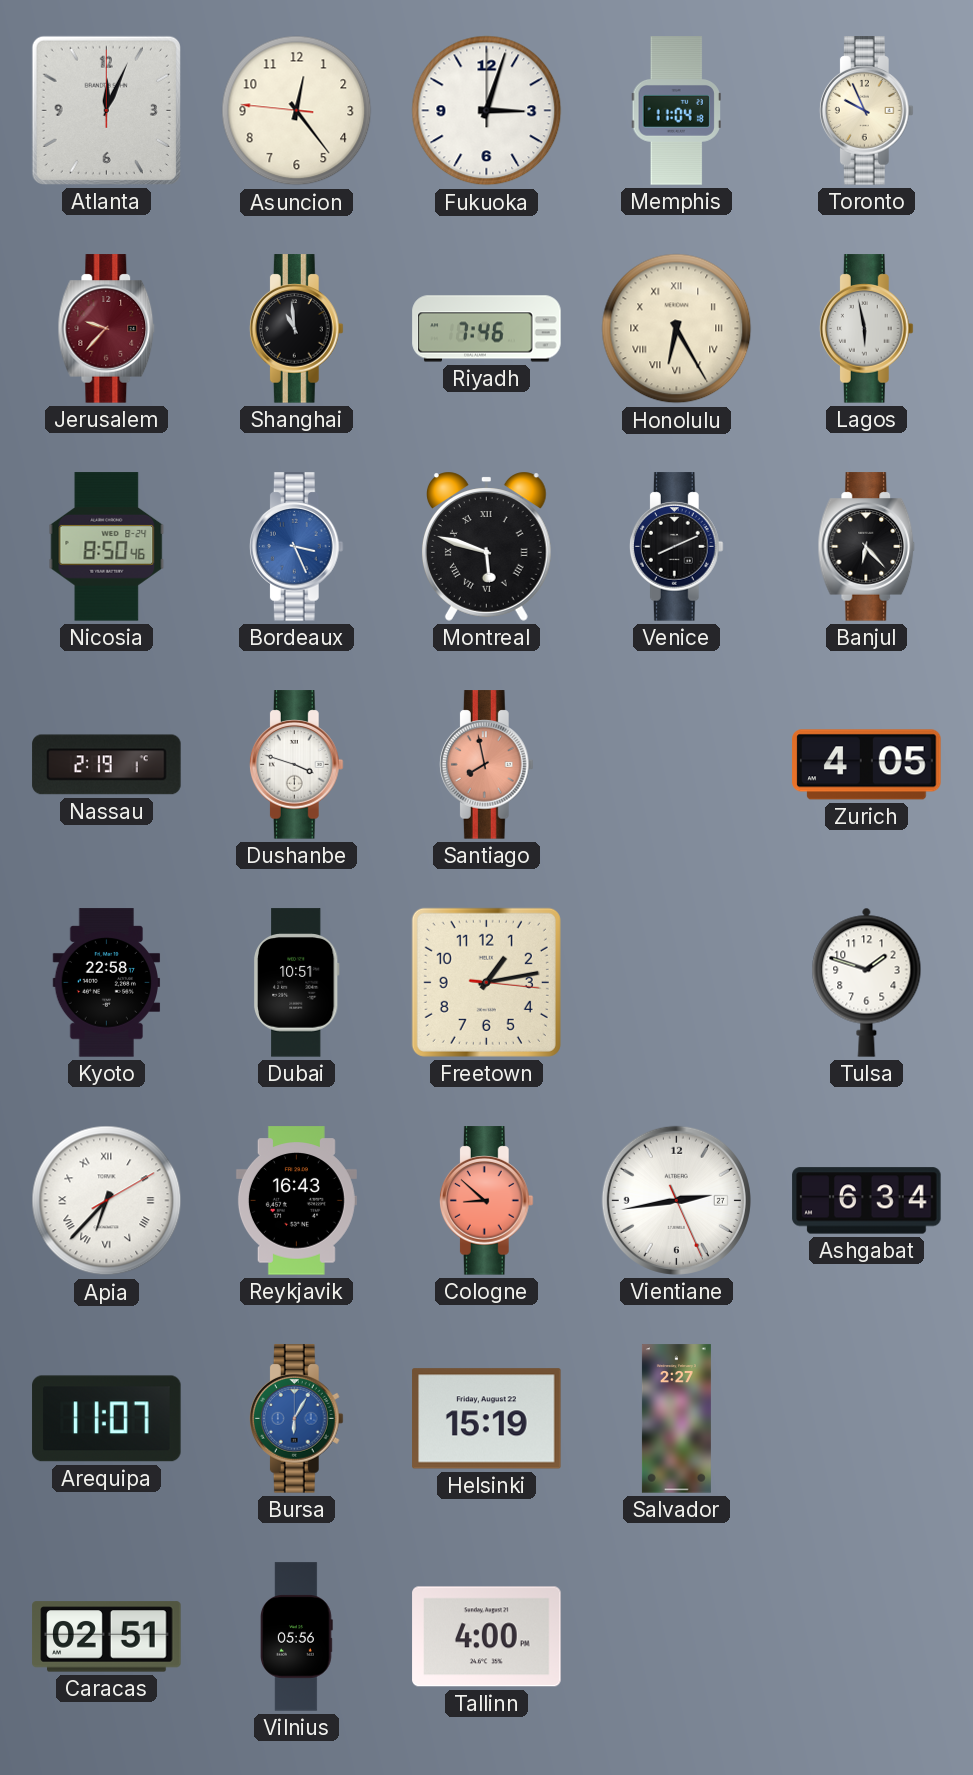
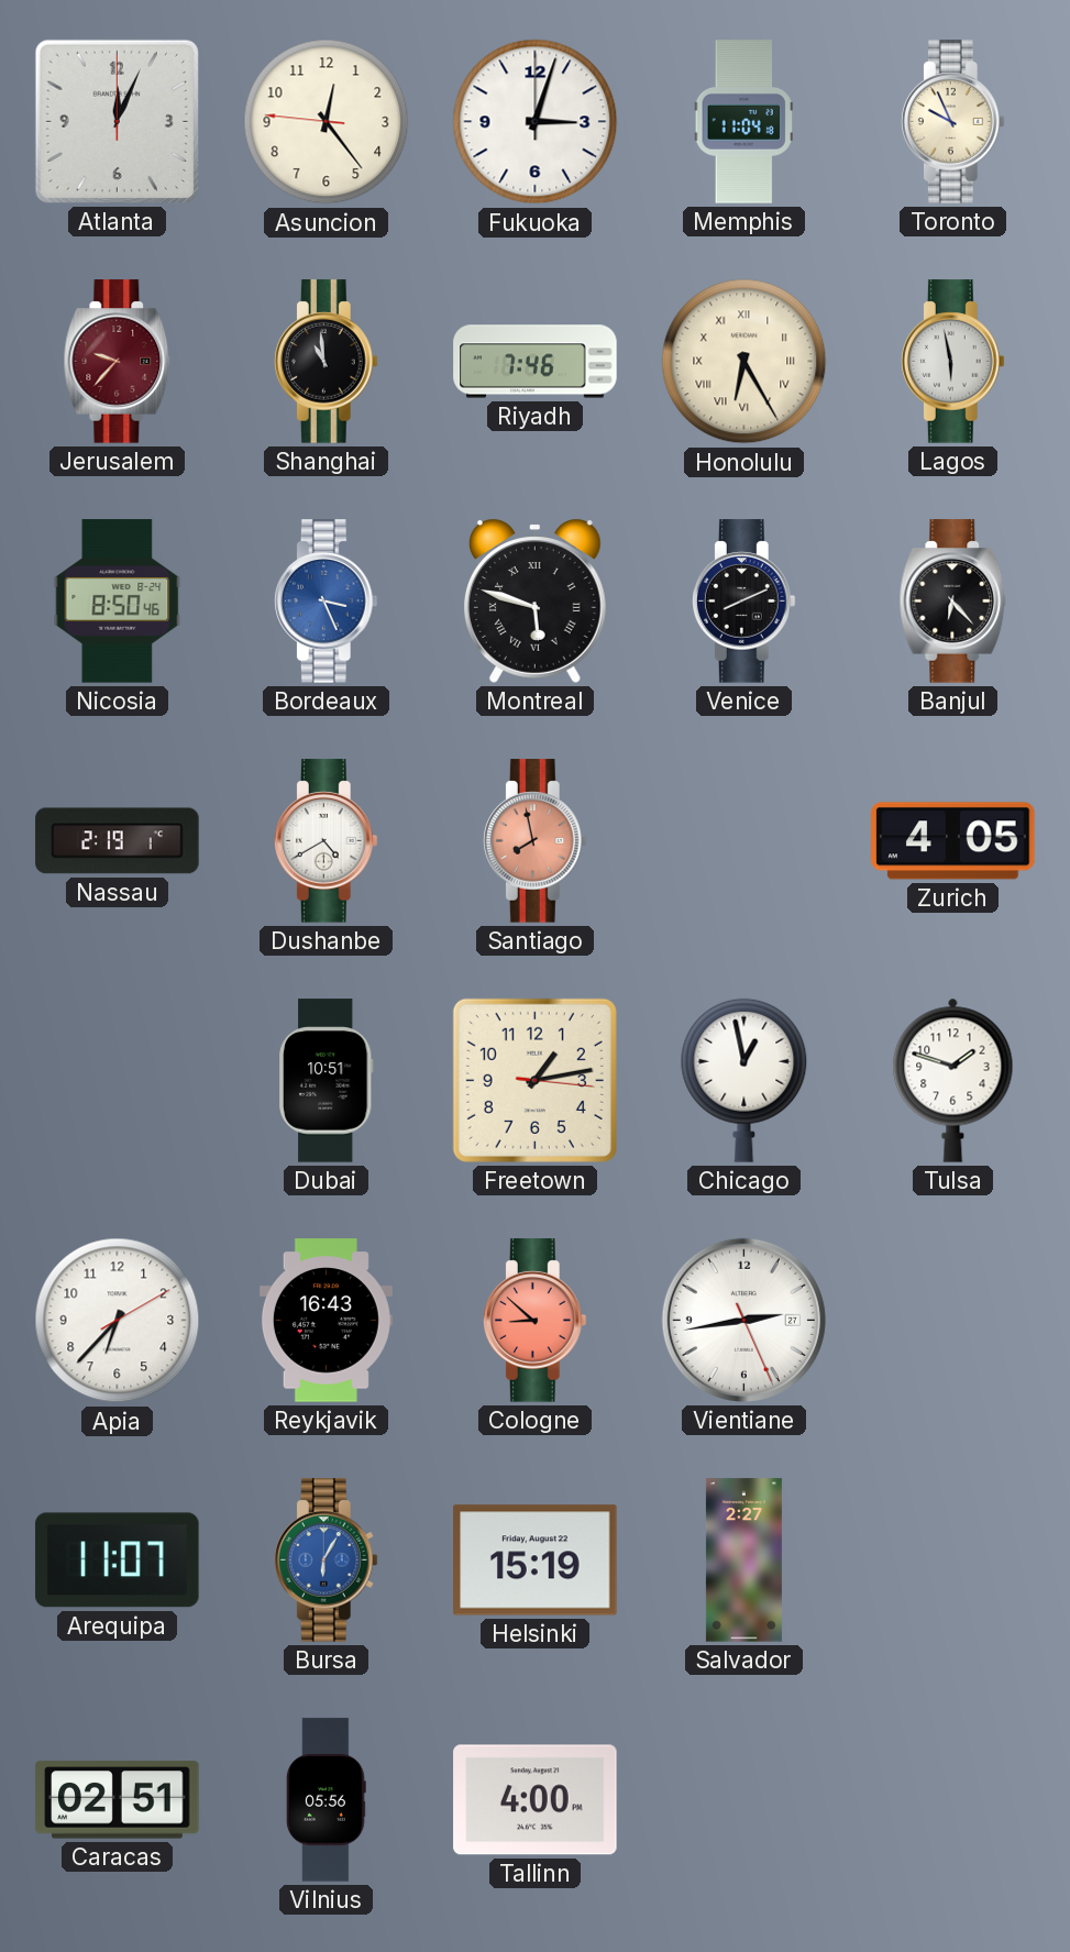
Dushanbe: 3:48 -> 4:40
Kyoto: 22:58 -> none
Chicago: none -> 12:58
Apia numerals: Roman -> Arabic
Ashgabat: 6:34 -> none
